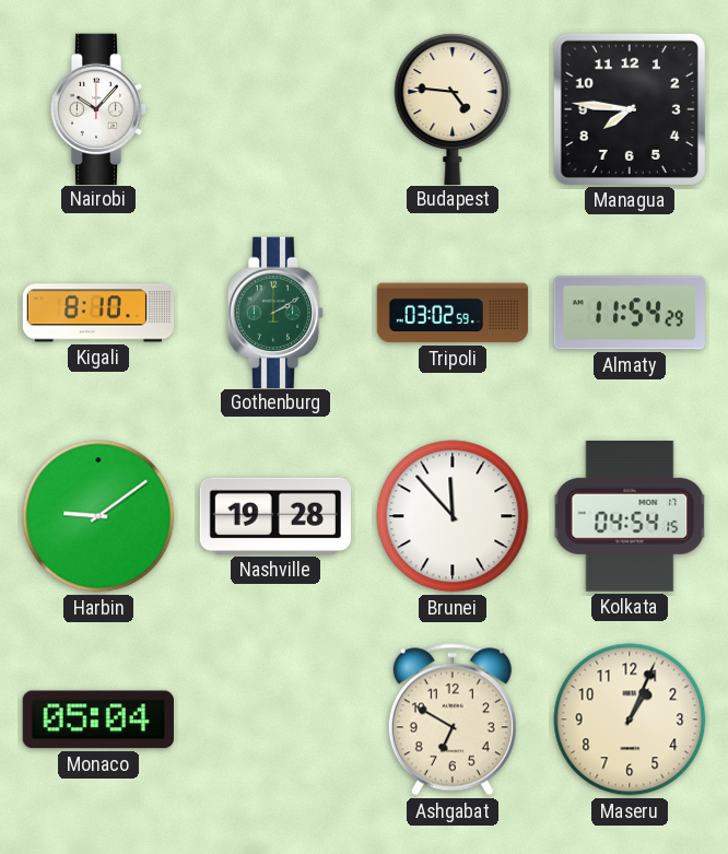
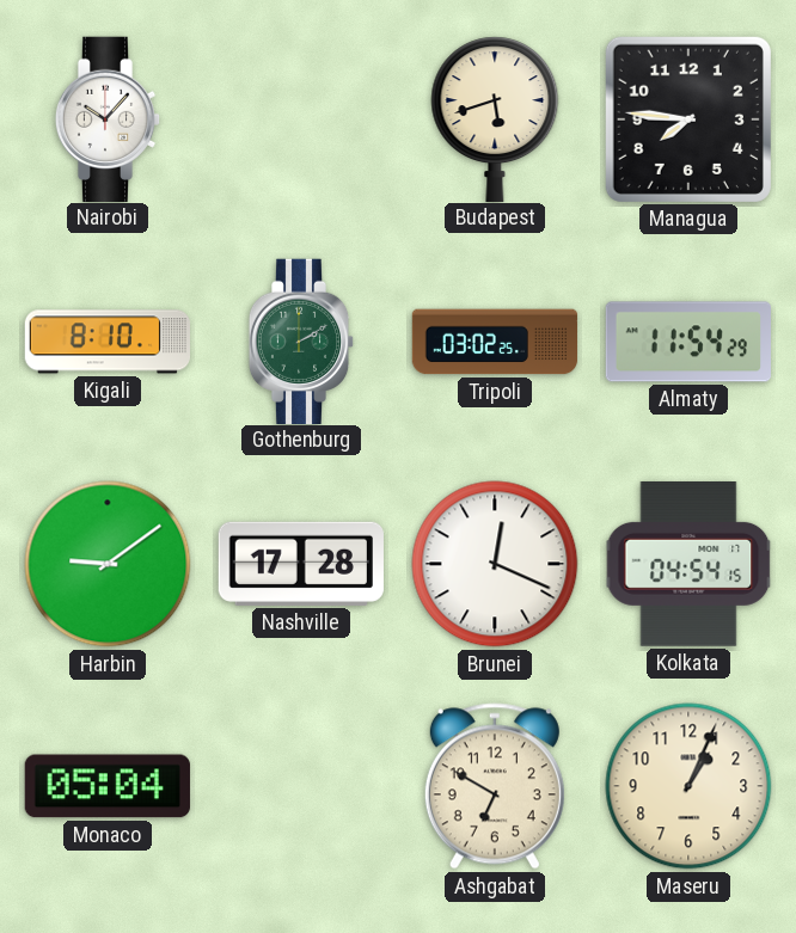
Budapest: 4:46 -> 5:42
Tripoli: 03:02:59 -> 03:02:25
Nashville: 19:28 -> 17:28
Brunei: 11:53 -> 12:19
